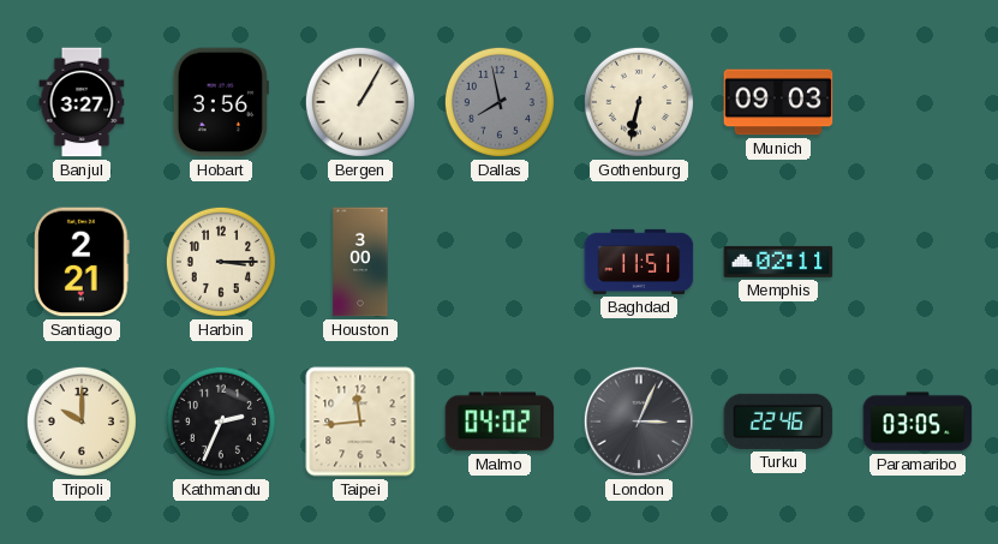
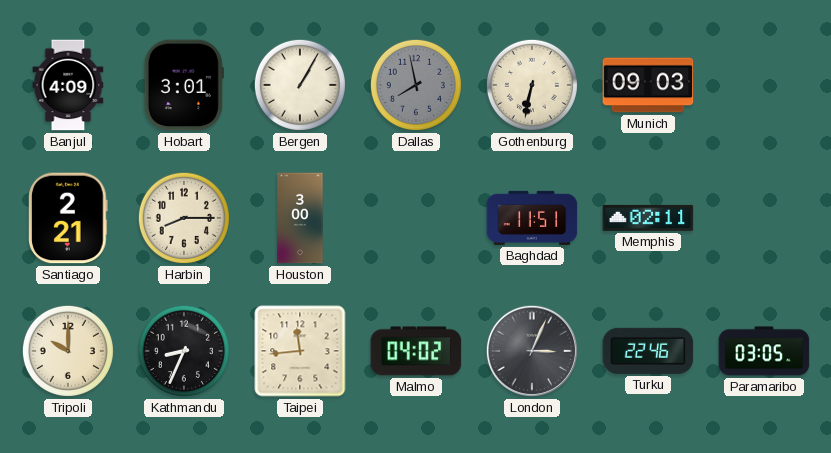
Banjul: 3:27 -> 4:09
Hobart: 3:56 -> 3:01
Harbin: 3:15 -> 8:15
Kathmandu: 2:34 -> 8:34
